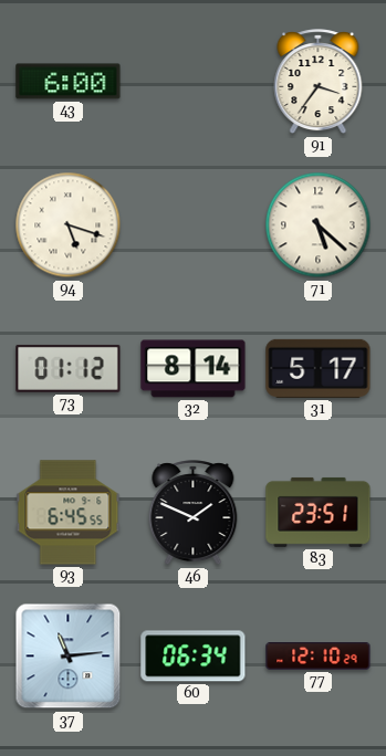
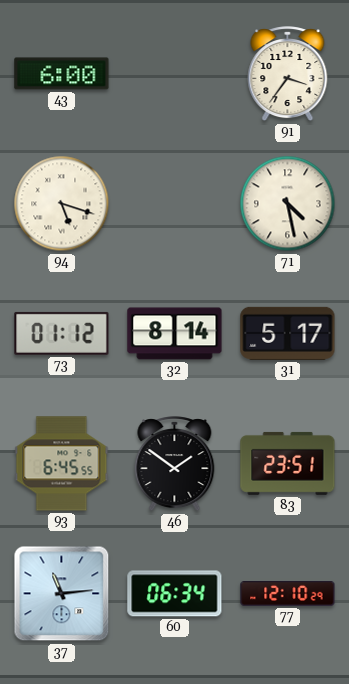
71: 5:22 -> 4:28
46: 1:49 -> 1:51
